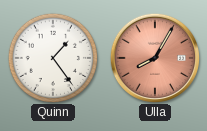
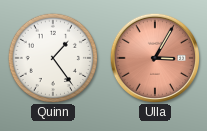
Ulla: 8:05 -> 3:05
